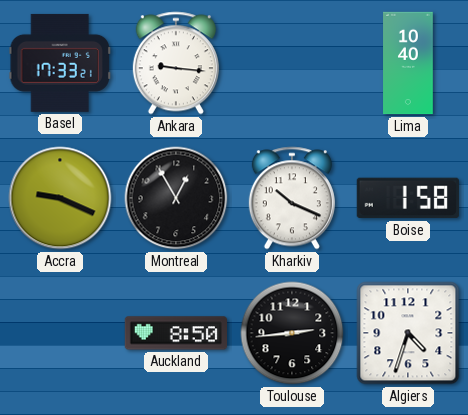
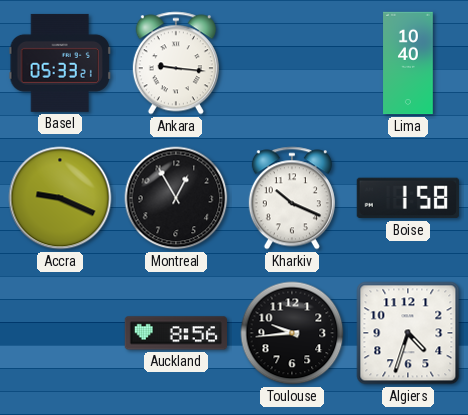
Basel: 17:33 -> 05:33
Auckland: 8:50 -> 8:56
Toulouse: 2:44 -> 9:44
